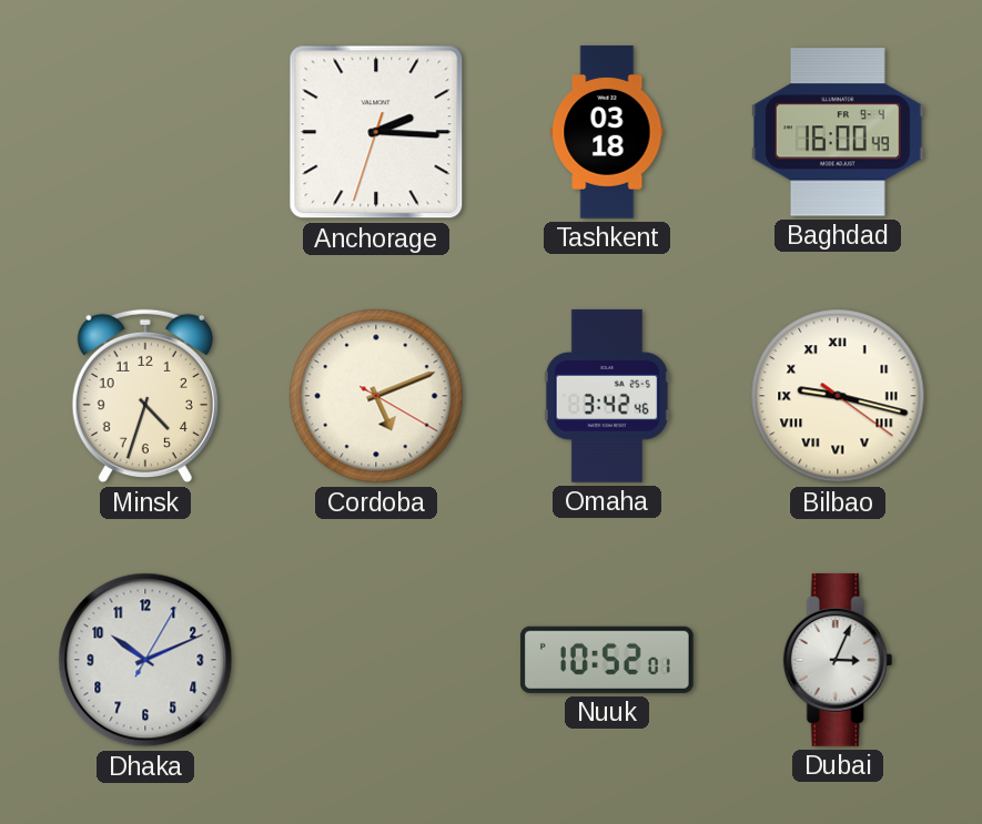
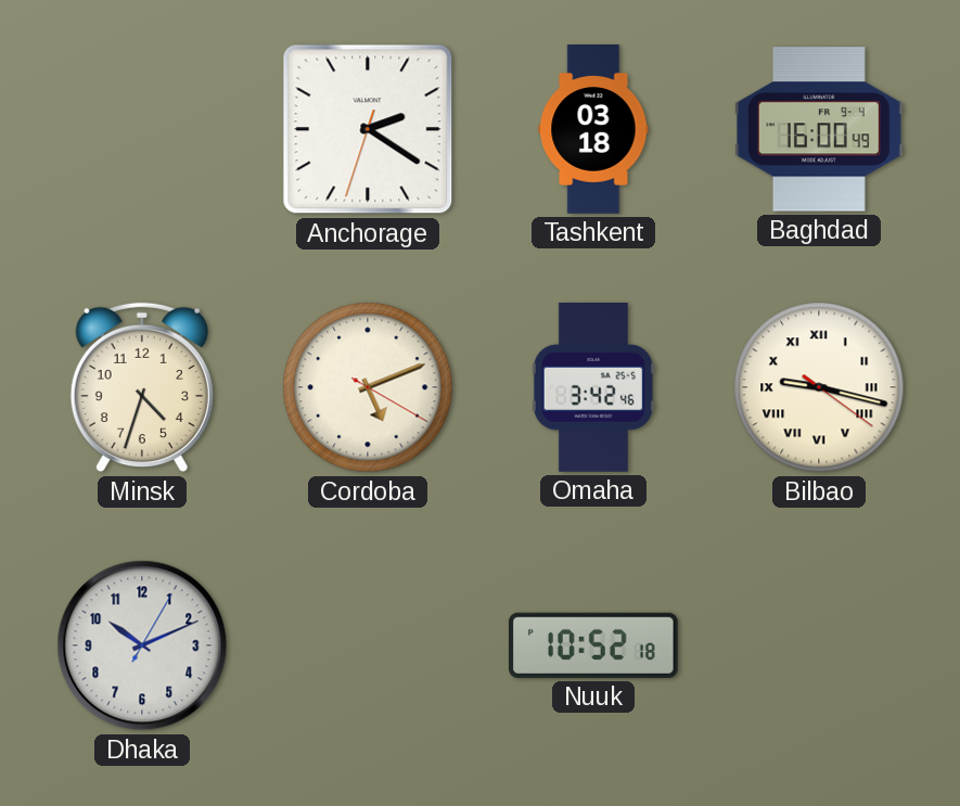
Anchorage: 2:15 -> 2:20
Nuuk: 10:52:01 -> 10:52:18
Dubai: 3:04 -> none
